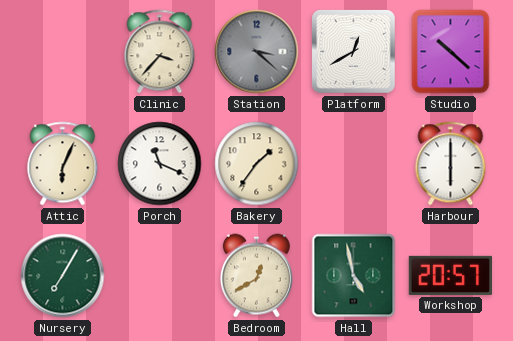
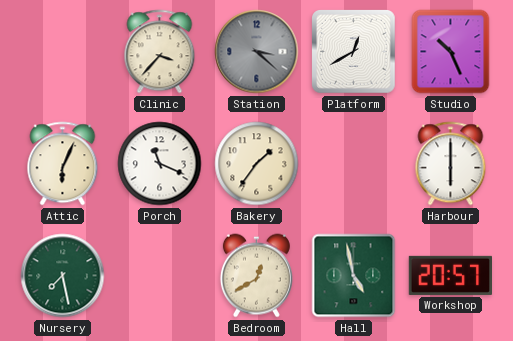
Studio: 10:22 -> 10:26
Nursery: 7:05 -> 7:28
